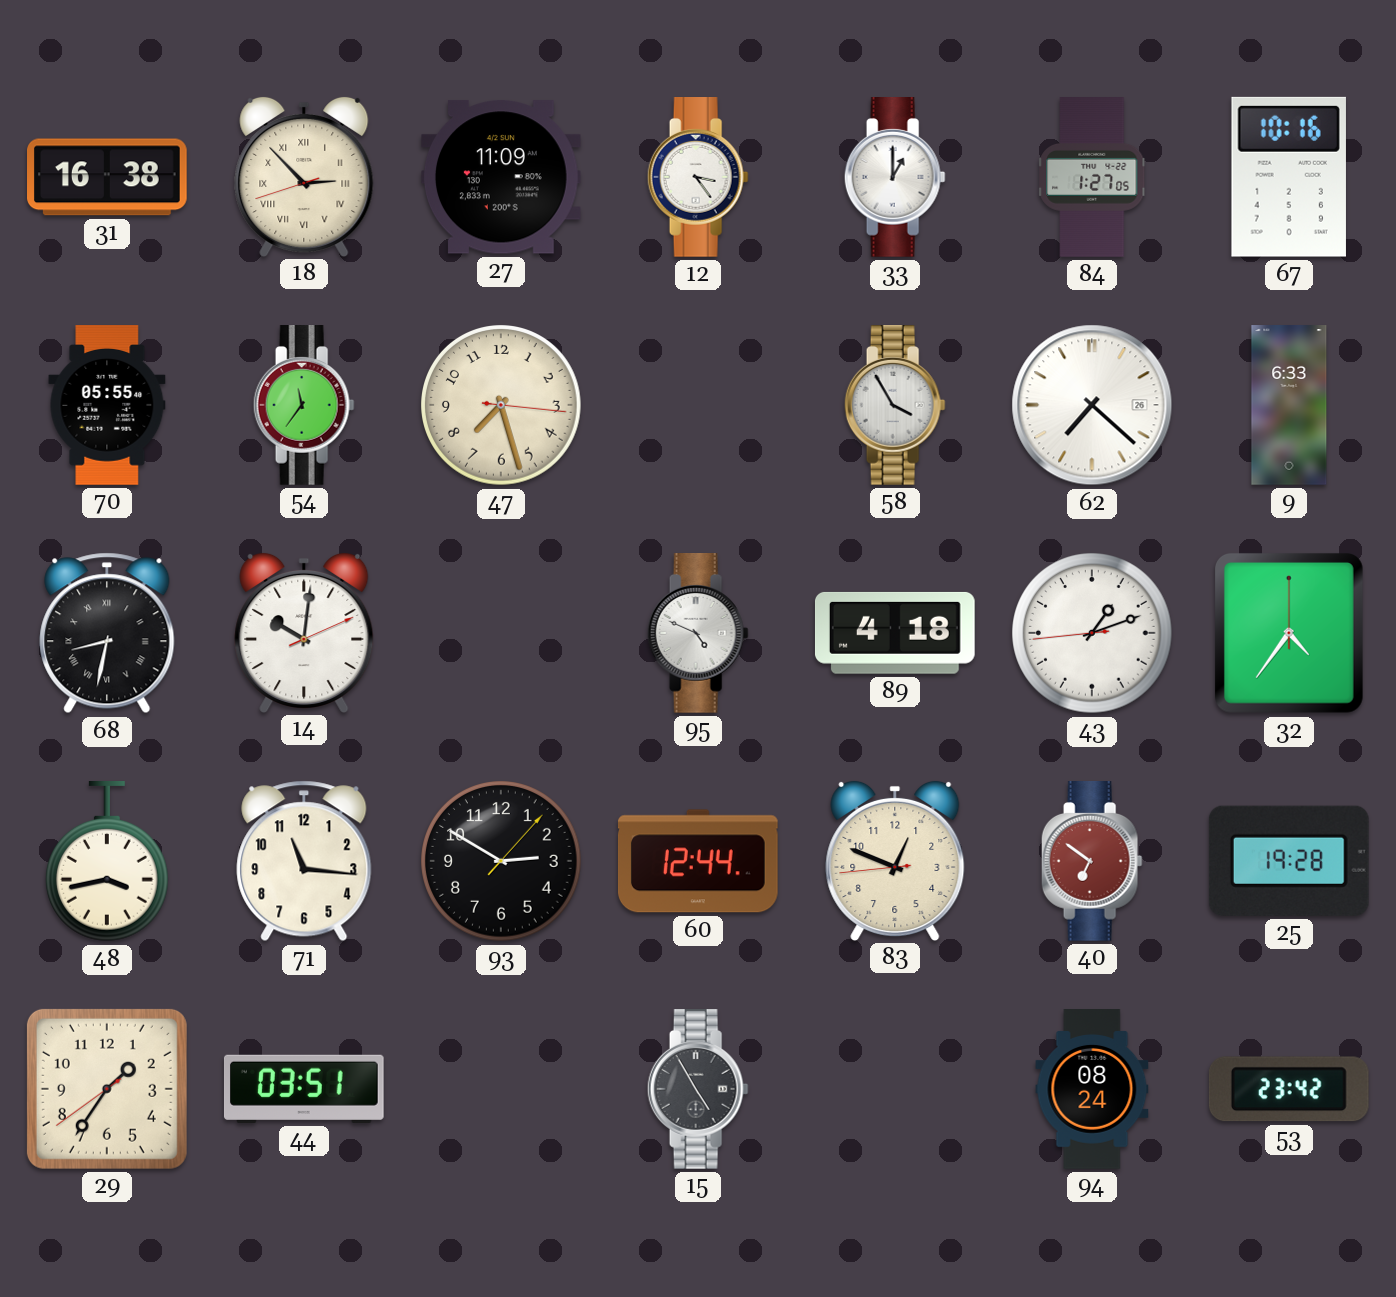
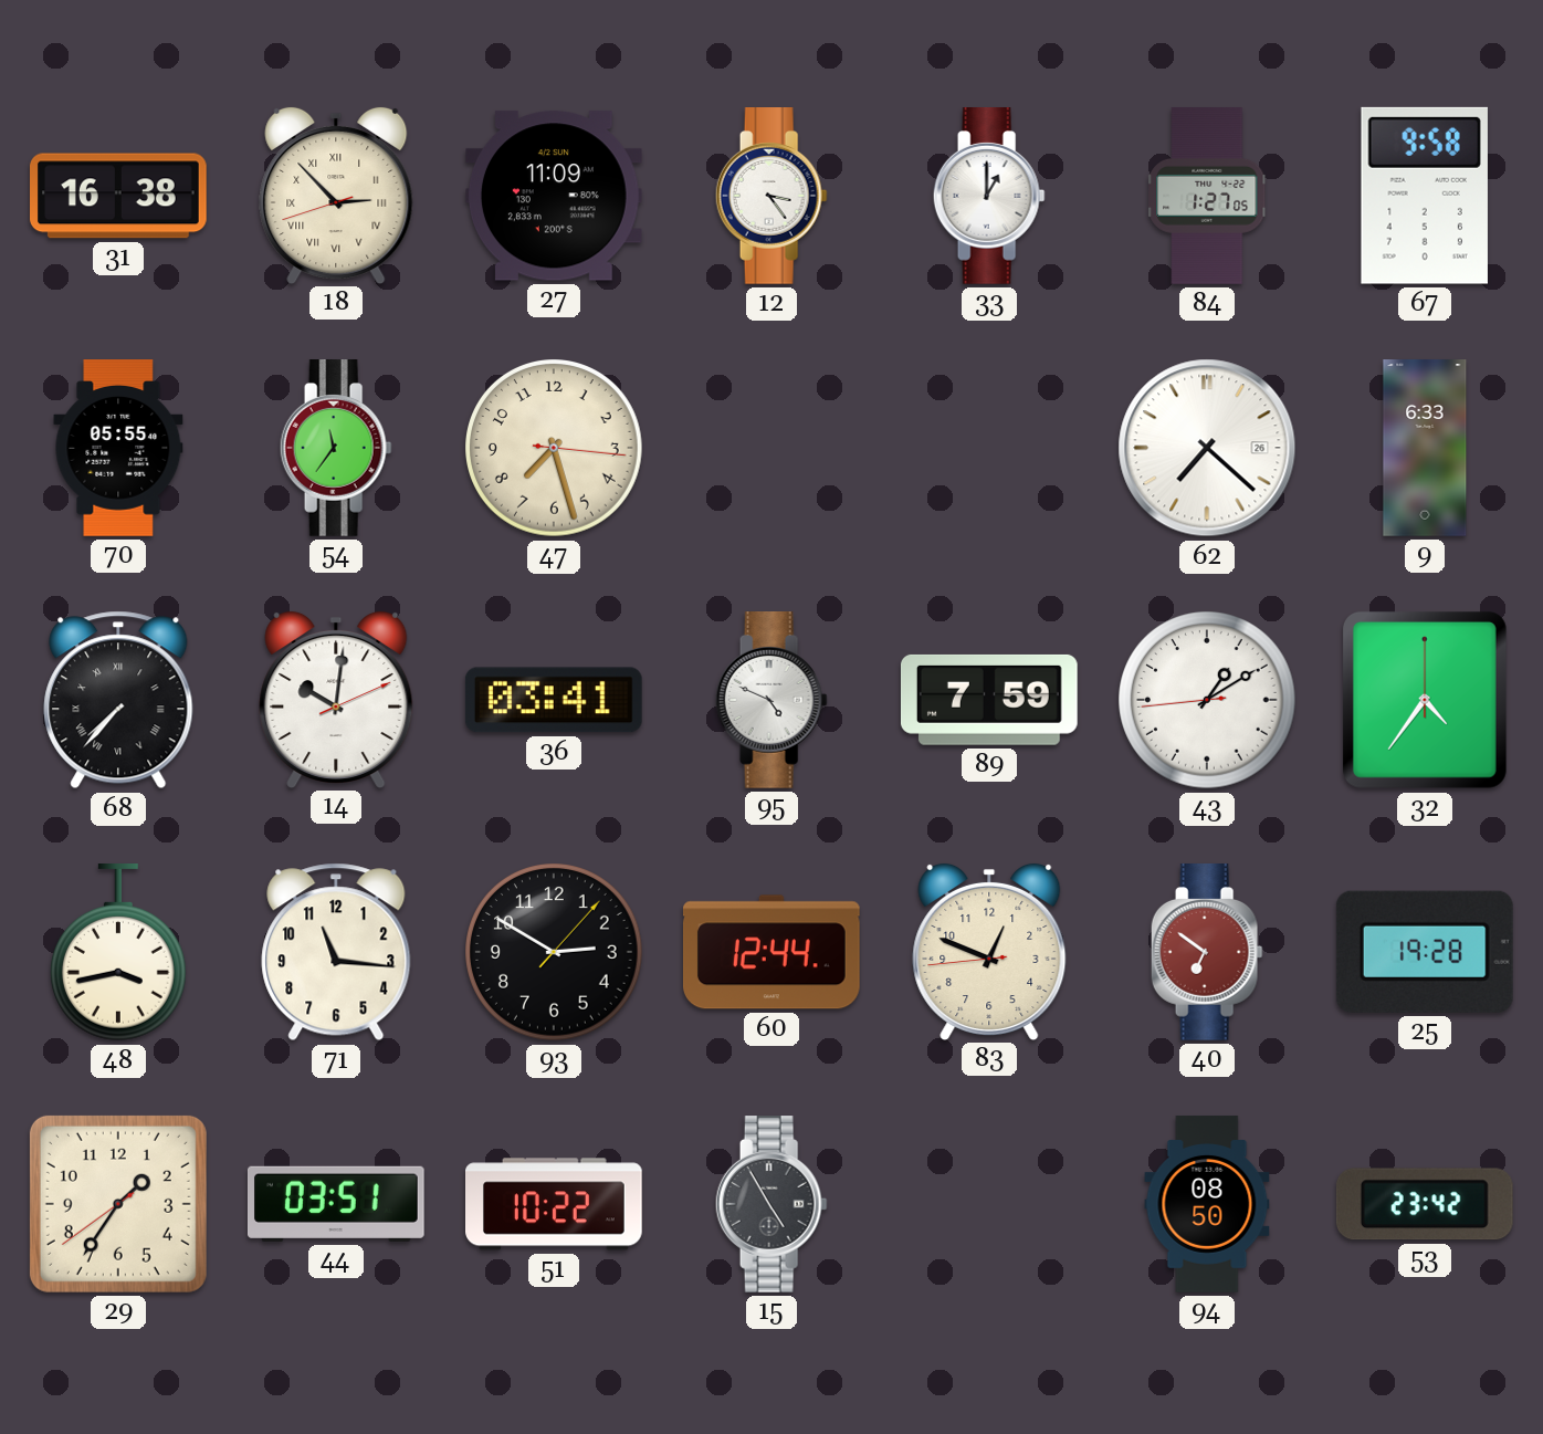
67: 10:16 -> 9:58
58: 3:55 -> none
68: 8:32 -> 7:37
36: none -> 03:41
89: 4:18 -> 7:59
43: 1:11 -> 1:09
51: none -> 10:22
94: 08:24 -> 08:50
